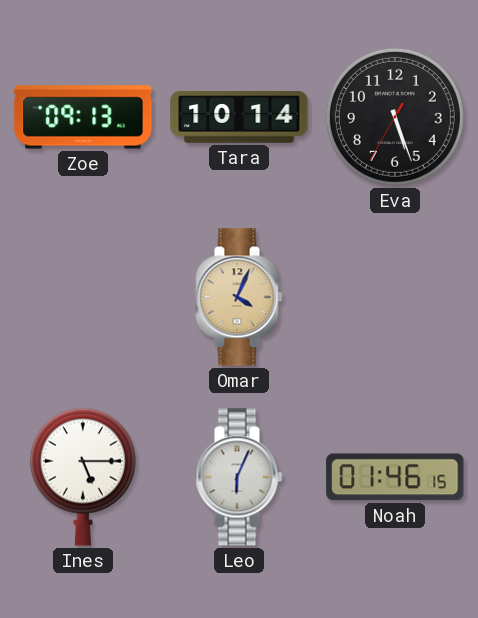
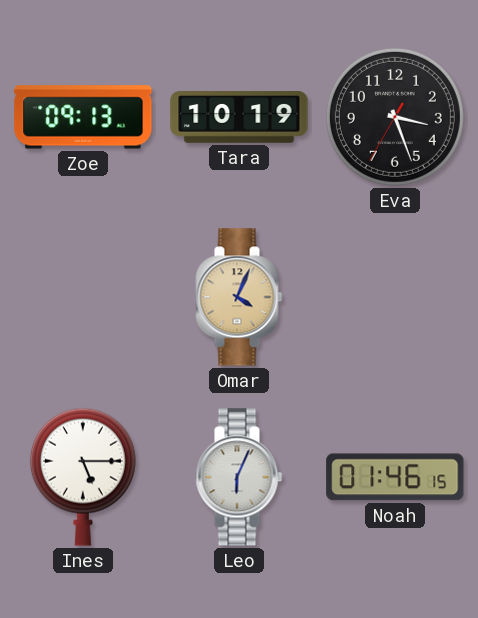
Tara: 10:14 -> 10:19
Eva: 5:26 -> 3:26
